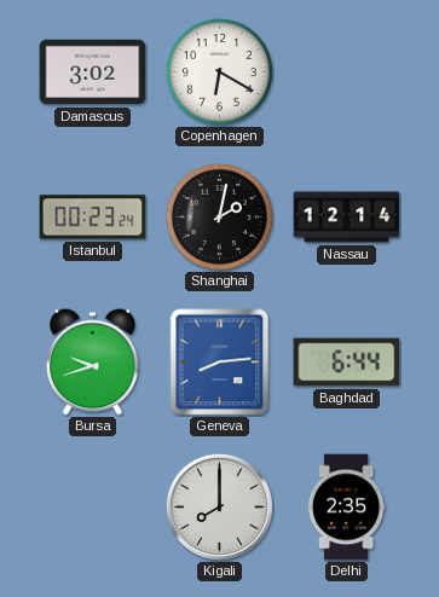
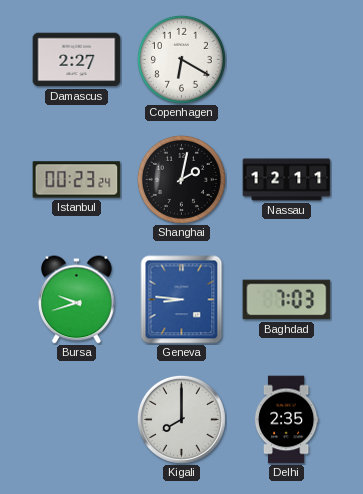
Damascus: 3:02 -> 2:27
Nassau: 12:14 -> 12:11
Geneva: 8:14 -> 8:46
Baghdad: 6:44 -> 7:03
